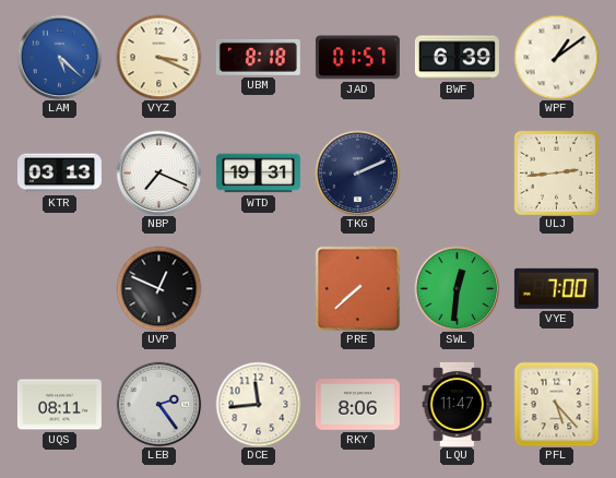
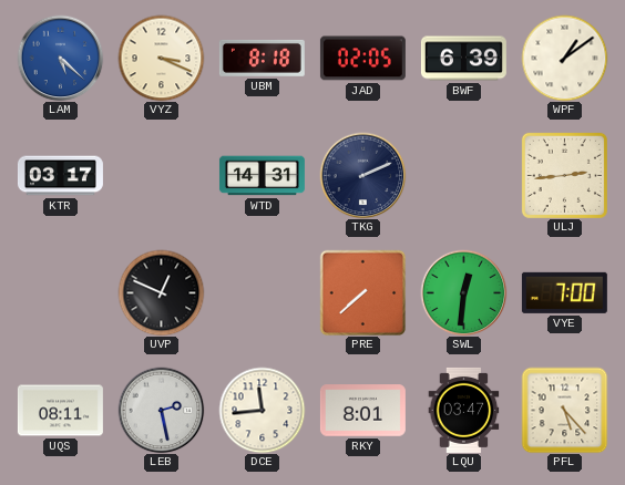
JAD: 01:57 -> 02:05
KTR: 03:13 -> 03:17
NBP: 7:19 -> none
WTD: 19:31 -> 14:31
LEB: 2:24 -> 2:28
RKY: 8:06 -> 8:01
LQU: 11:47 -> 03:47
